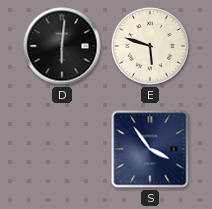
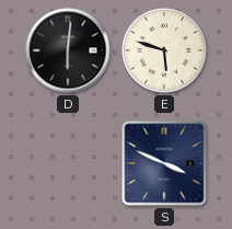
S: 3:54 -> 3:49
